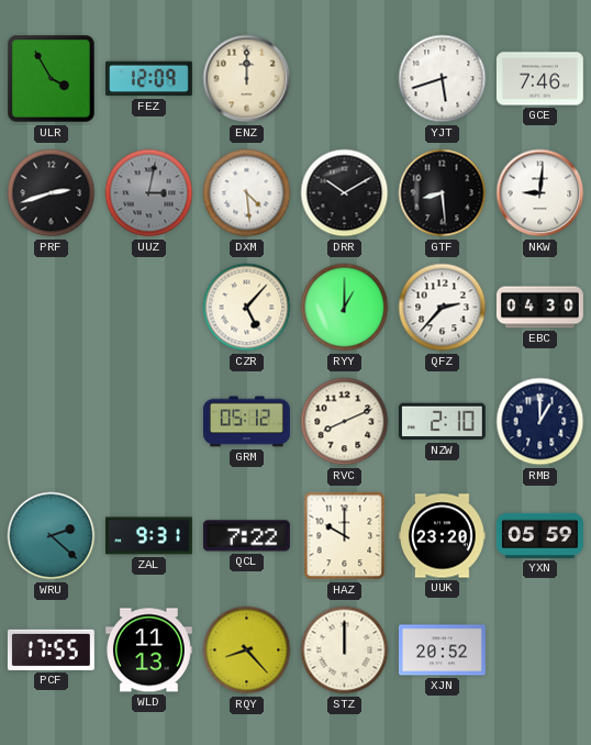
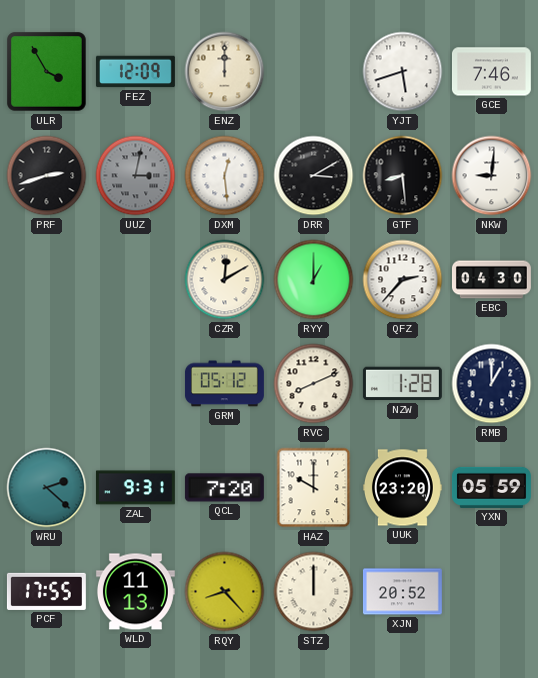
DXM: 4:29 -> 12:29
DRR: 10:10 -> 3:10
CZR: 5:07 -> 12:10
NZW: 2:10 -> 1:28
QCL: 7:22 -> 7:20
